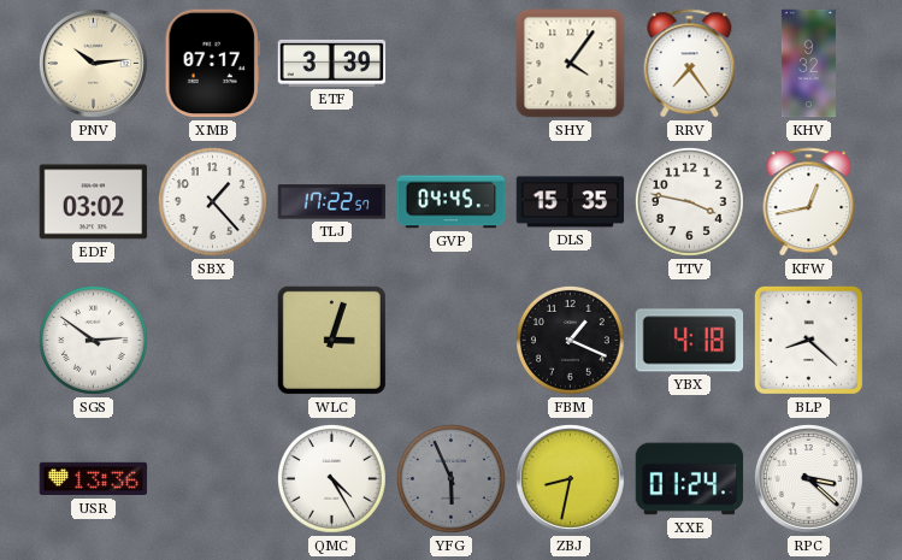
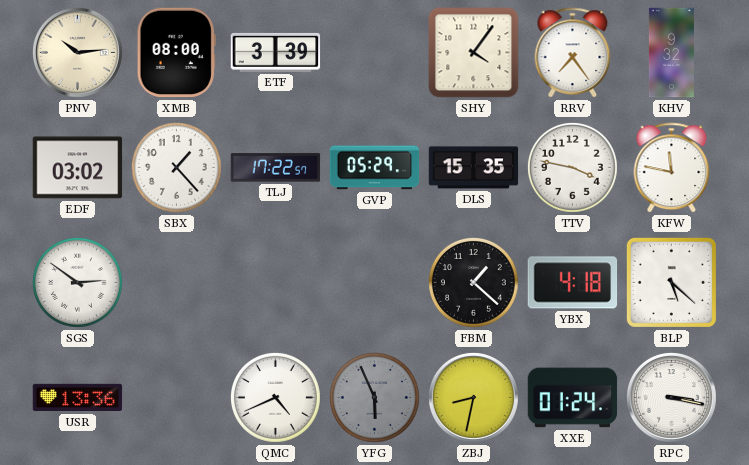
XMB: 07:17 -> 08:00
GVP: 04:45 -> 05:29
KFW: 12:43 -> 11:47
WLC: 3:03 -> none
FBM: 1:19 -> 1:22
BLP: 8:22 -> 5:22
QMC: 4:25 -> 4:41
RPC: 3:22 -> 3:17
